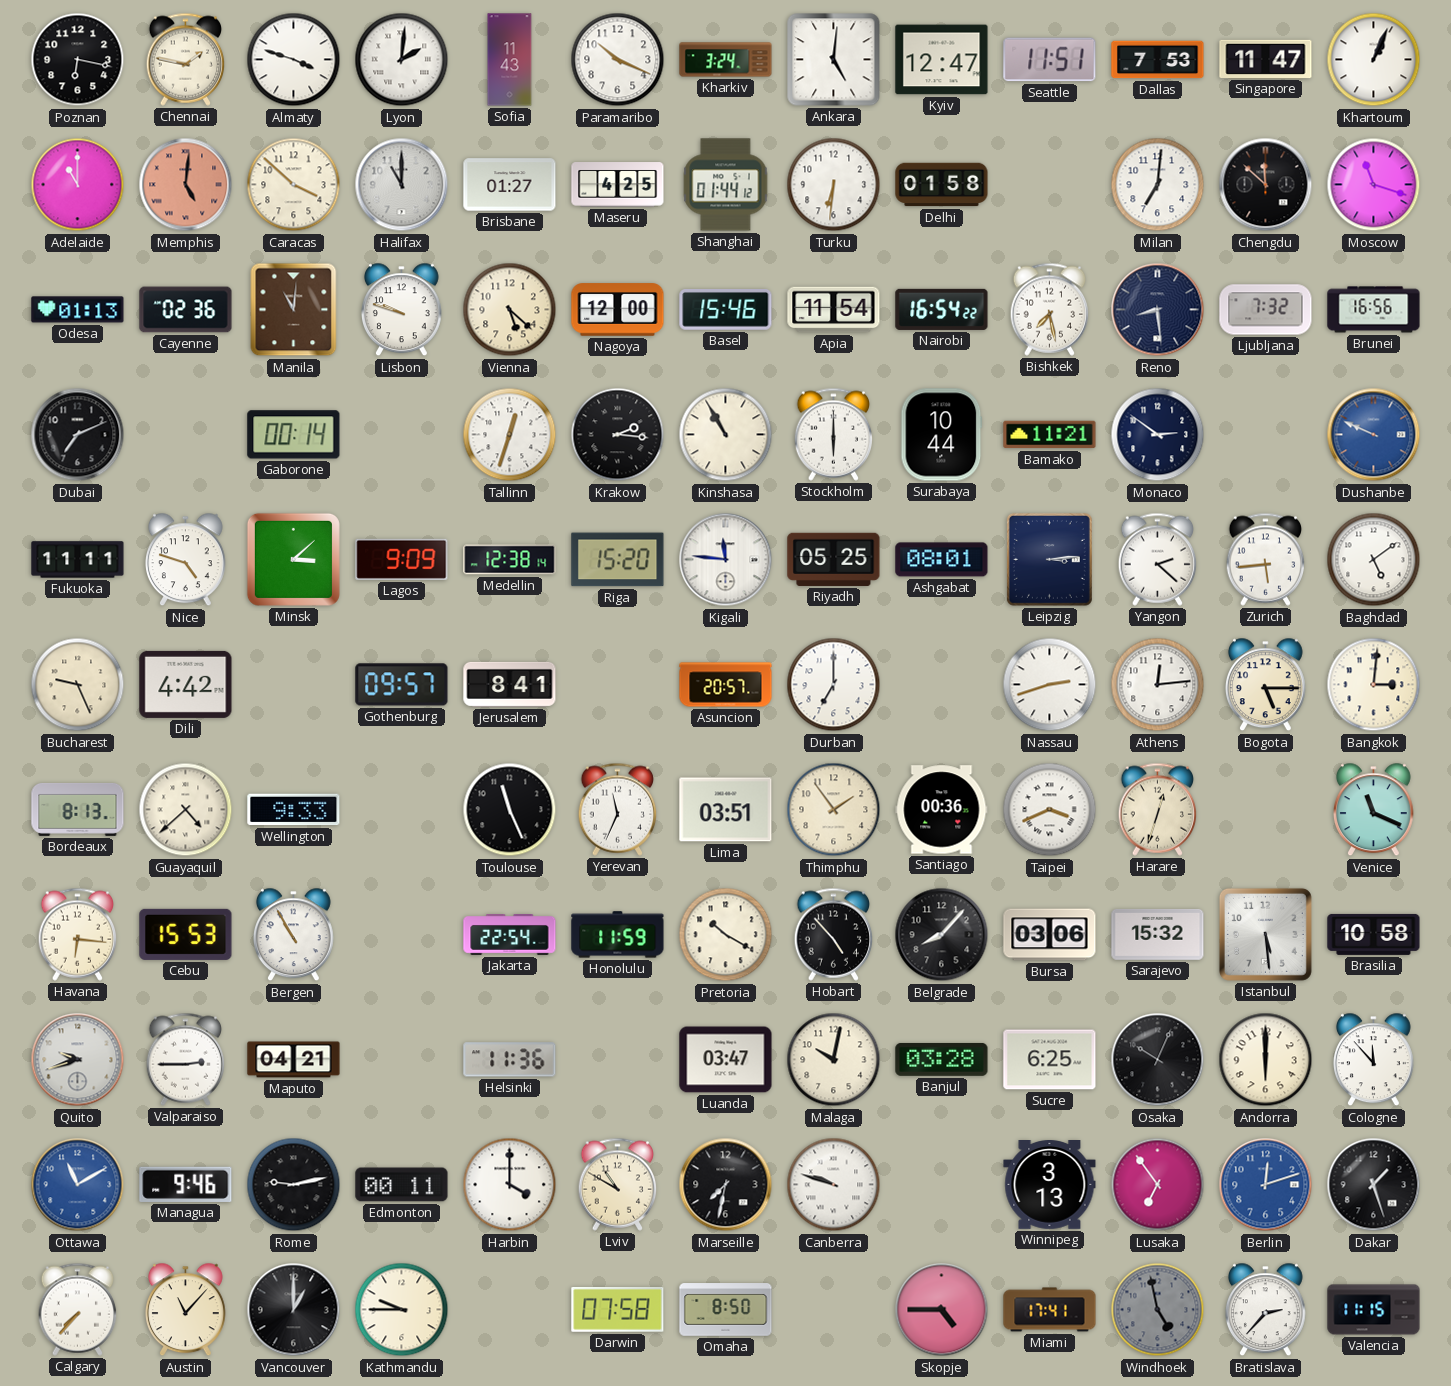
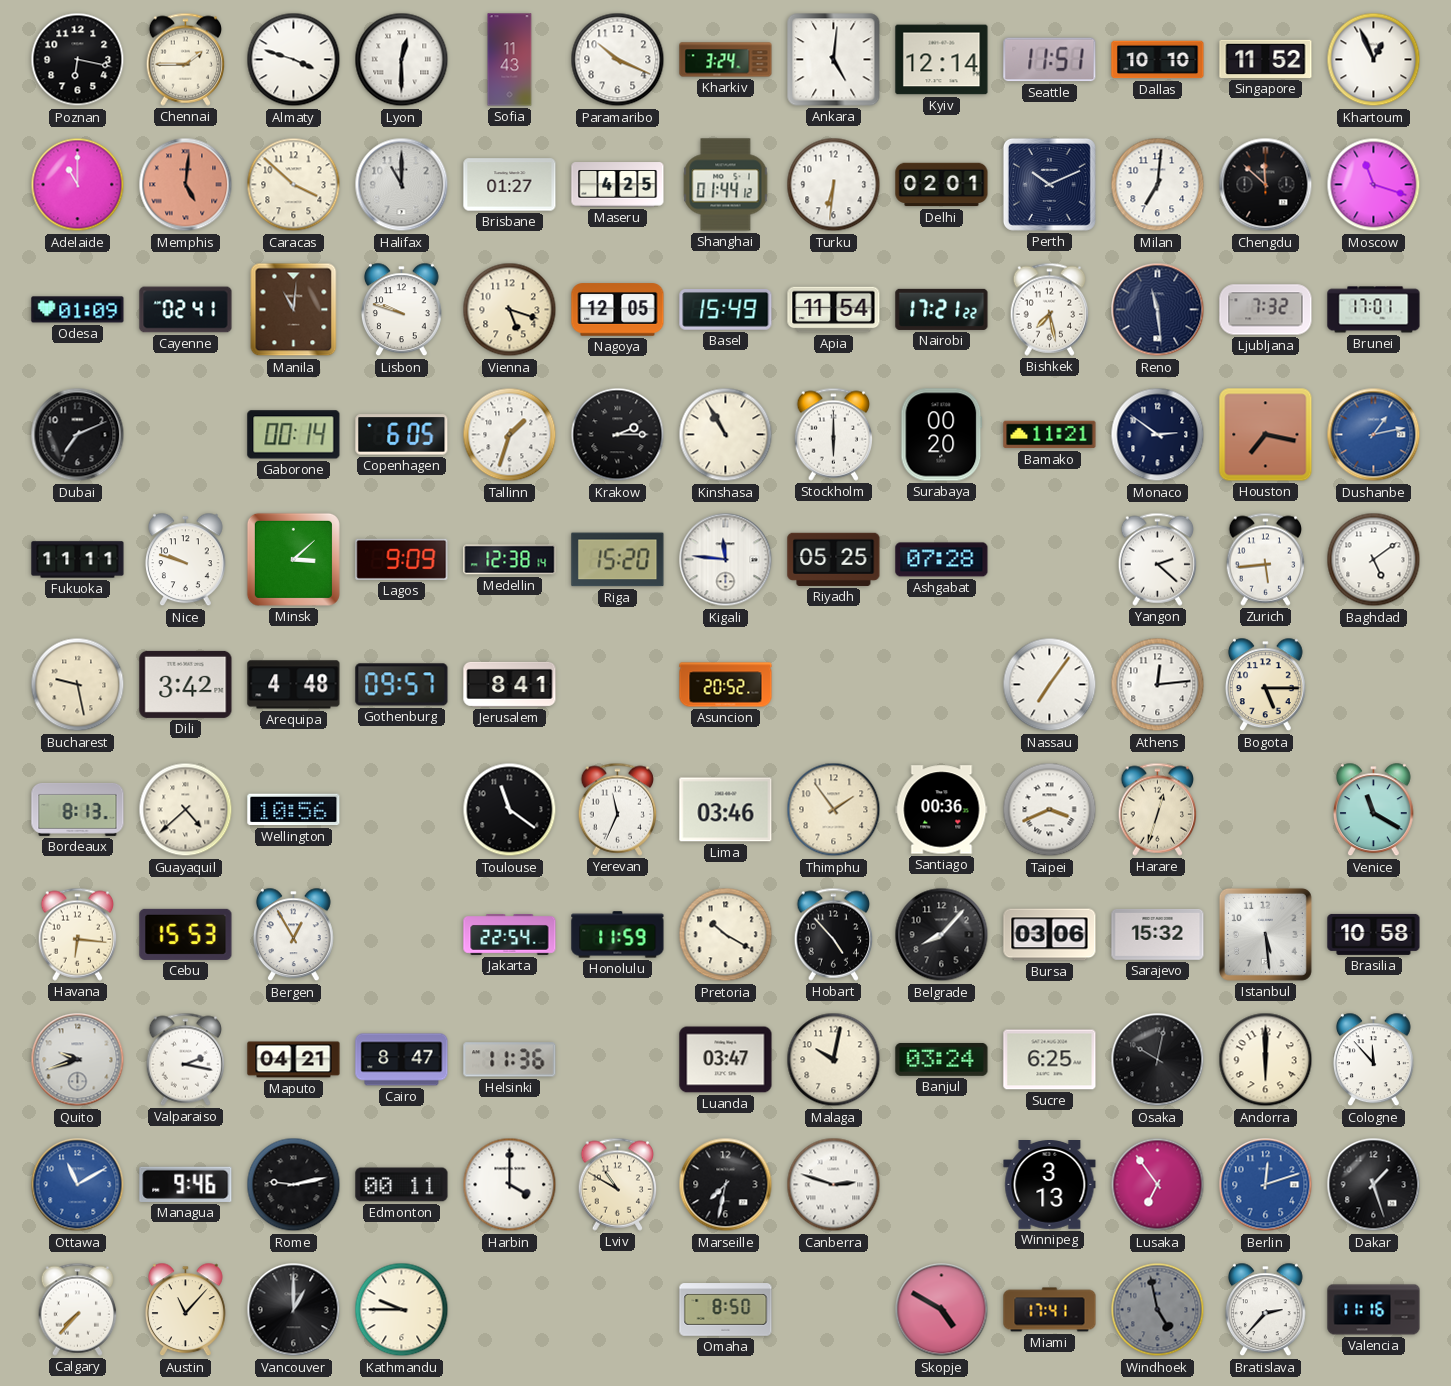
Chennai: 1:47 -> 1:45
Lyon: 2:01 -> 12:30
Kyiv: 12:47 -> 12:14
Dallas: 7:53 -> 10:10
Singapore: 11:47 -> 11:52
Khartoum: 1:04 -> 12:56
Delhi: 01:58 -> 02:01
Perth: none -> 10:11
Odesa: 01:13 -> 01:09
Cayenne: 02:36 -> 02:41
Vienna: 5:22 -> 5:18
Nagoya: 12:00 -> 12:05
Basel: 15:46 -> 15:49
Nairobi: 16:54 -> 17:21
Reno: 8:29 -> 11:29
Brunei: 16:56 -> 17:01
Copenhagen: none -> 6:05
Tallinn: 12:33 -> 1:33
Krakow: 2:16 -> 2:15
Surabaya: 10:44 -> 00:20
Houston: none -> 7:17
Dushanbe: 9:49 -> 1:13
Nice: 4:48 -> 9:48
Ashgabat: 08:01 -> 07:28
Leipzig: 3:14 -> none
Bucharest: 9:26 -> 9:28
Dili: 4:42 -> 3:42
Arequipa: none -> 4:48
Asuncion: 20:57 -> 20:52
Durban: 7:00 -> none
Nassau: 2:42 -> 7:06
Bangkok: 3:01 -> none
Wellington: 9:33 -> 10:56
Toulouse: 11:26 -> 11:21
Lima: 03:51 -> 03:46
Venice: 11:19 -> 11:20
Bergen: 10:55 -> 12:55
Valparaiso: 2:45 -> 2:17
Cairo: none -> 8:47
Banjul: 03:28 -> 03:24
Osaka: 10:04 -> 10:02
Canberra: 9:48 -> 2:48
Darwin: 07:58 -> none
Skopje: 4:45 -> 4:50
Valencia: 11:15 -> 11:16
